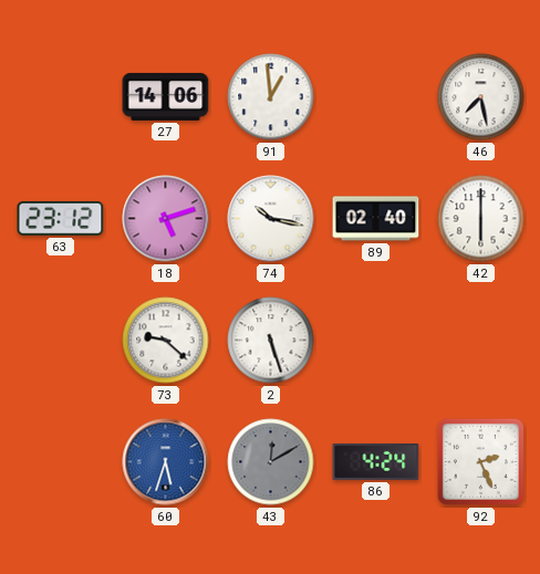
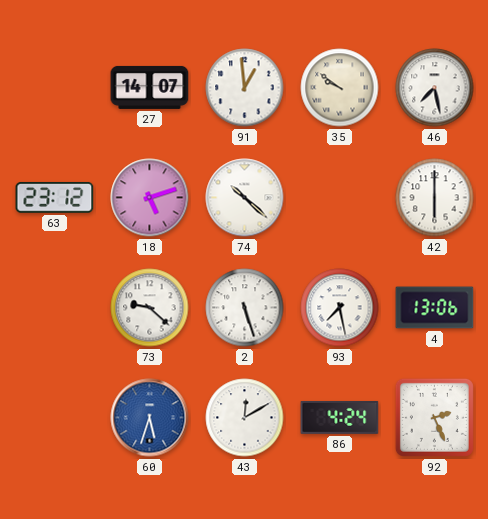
27: 14:06 -> 14:07
35: none -> 9:51
74: 10:17 -> 10:22
89: 02:40 -> none
93: none -> 7:28
4: none -> 13:06
43 dial: grey -> white
